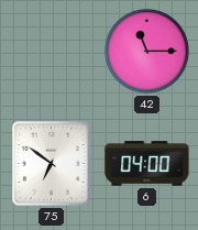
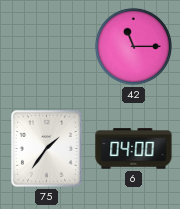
75: 6:51 -> 1:36
